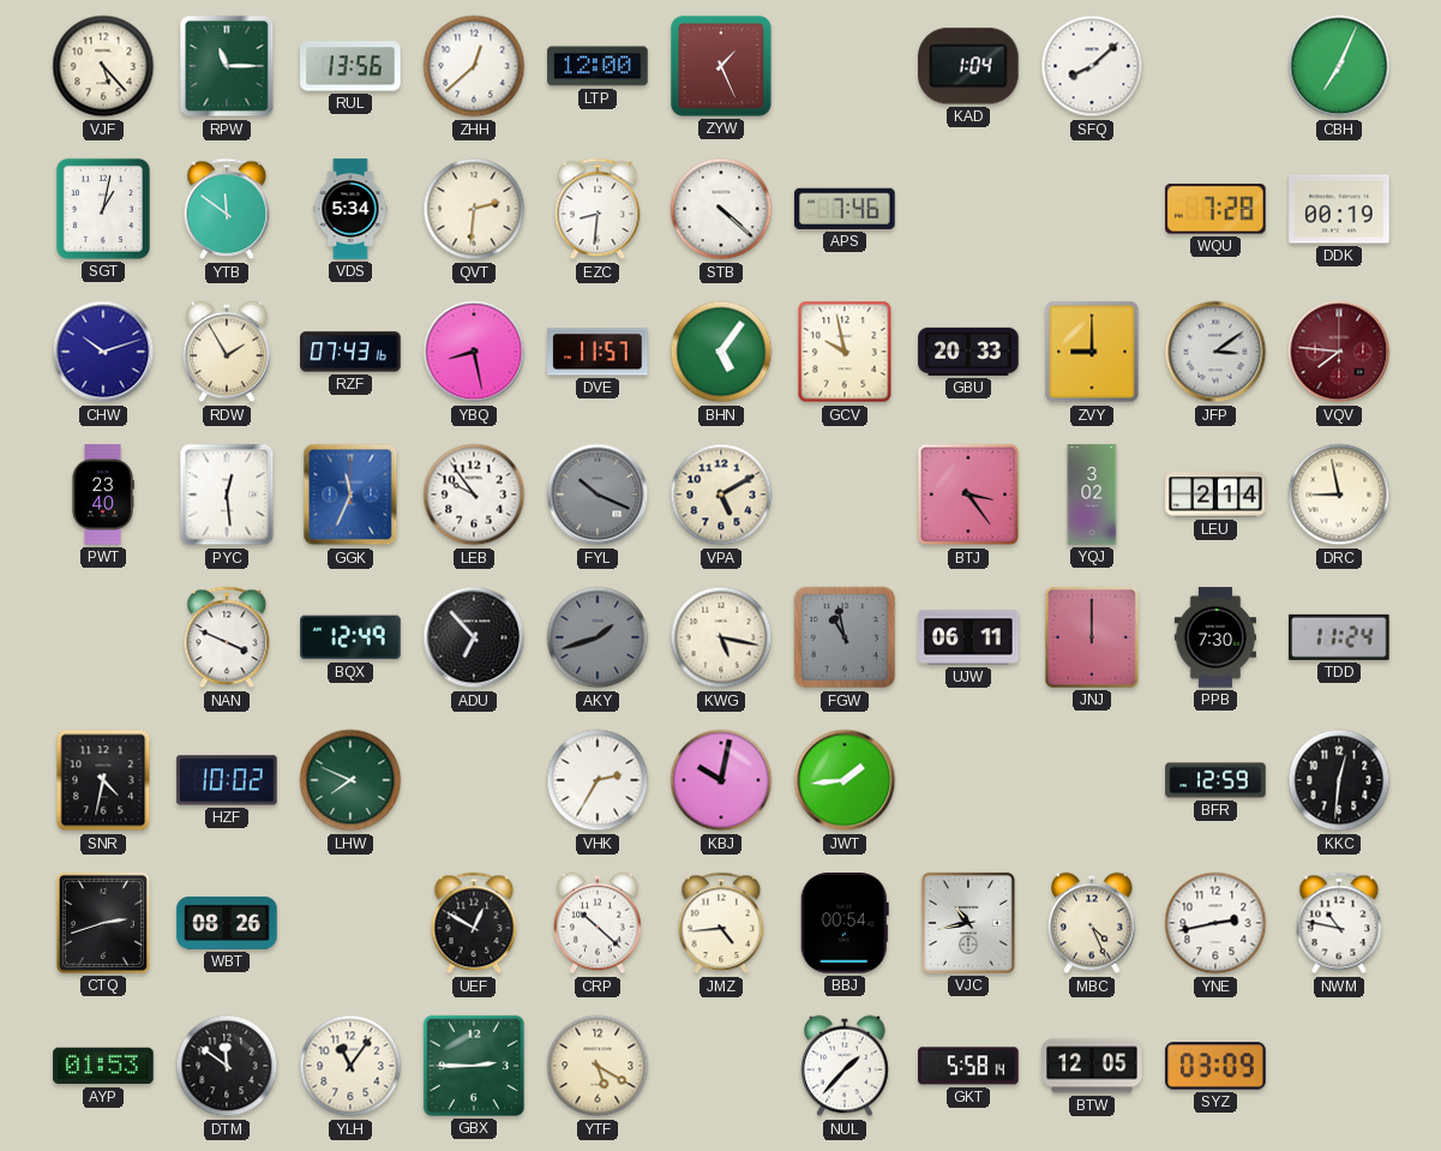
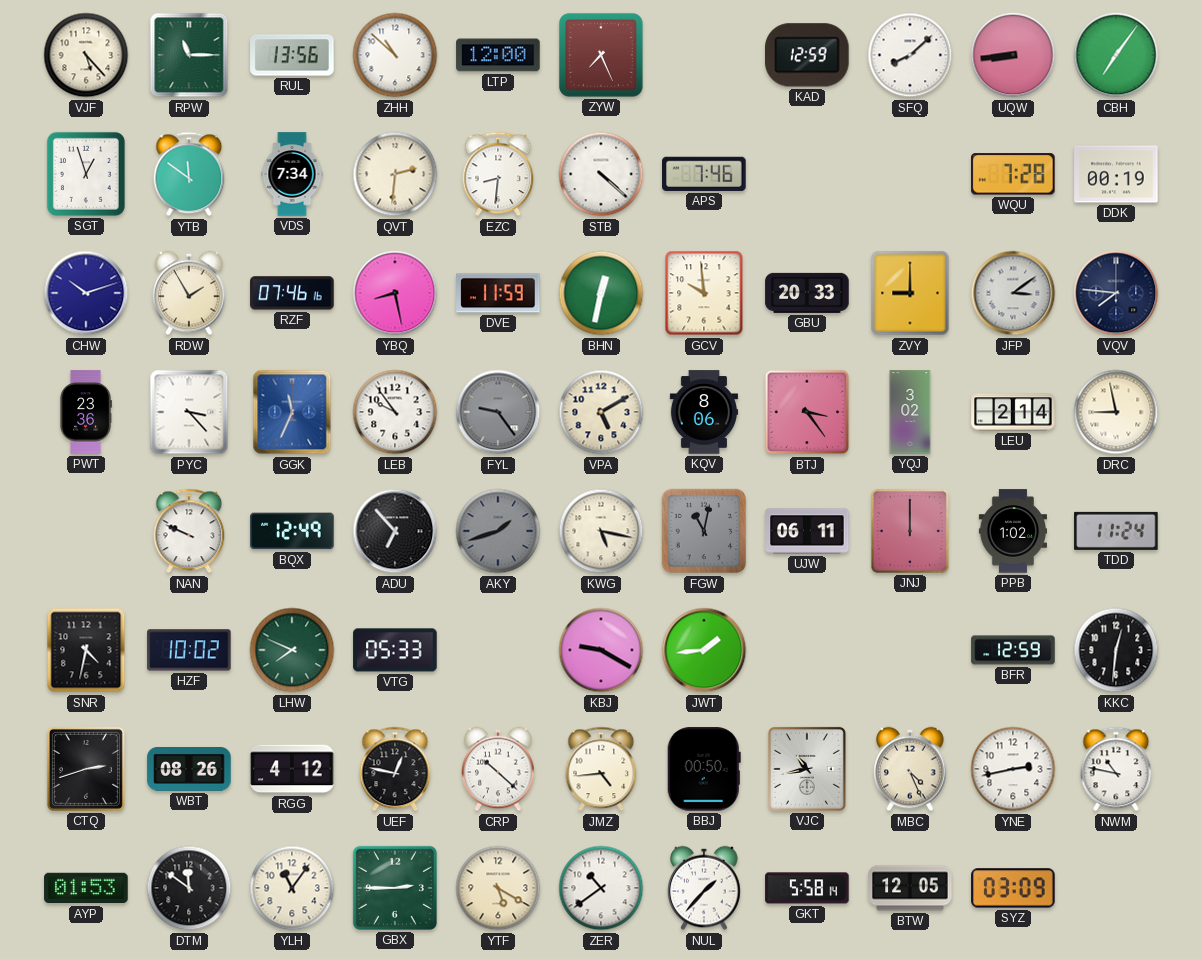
ZHH: 12:38 -> 10:52
ZYW: 1:26 -> 7:26
KAD: 1:04 -> 12:59
UQW: none -> 8:44
CBH: 7:04 -> 7:06
SGT: 1:02 -> 12:57
VDS: 5:34 -> 7:34
RZF: 07:43 -> 07:46
DVE: 11:57 -> 11:59
BHN: 5:06 -> 12:32
GCV: 9:58 -> 9:59
VQV dial: burgundy -> navy
PWT: 23:40 -> 23:36
PYC: 12:29 -> 3:23
FYL: 10:19 -> 9:24
KQV: none -> 8:06
NAN: 3:49 -> 9:49
FGW: 10:58 -> 11:02
PPB: 7:30 -> 1:02
VTG: none -> 05:33
VHK: 2:35 -> none
KBJ: 10:02 -> 9:20
RGG: none -> 4:12
UEF: 12:50 -> 12:47
BBJ: 00:54 -> 00:50
ZER: none -> 10:39
